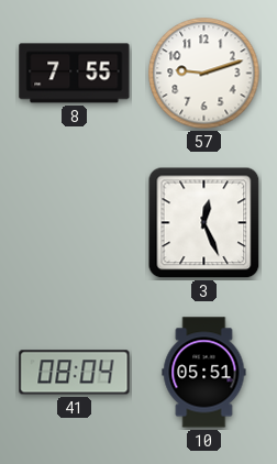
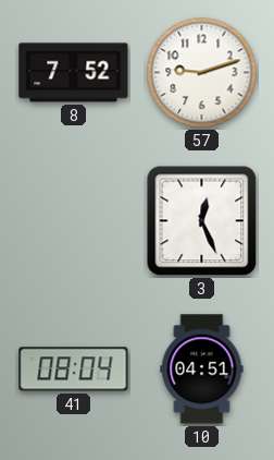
8: 7:55 -> 7:52
10: 05:51 -> 04:51
